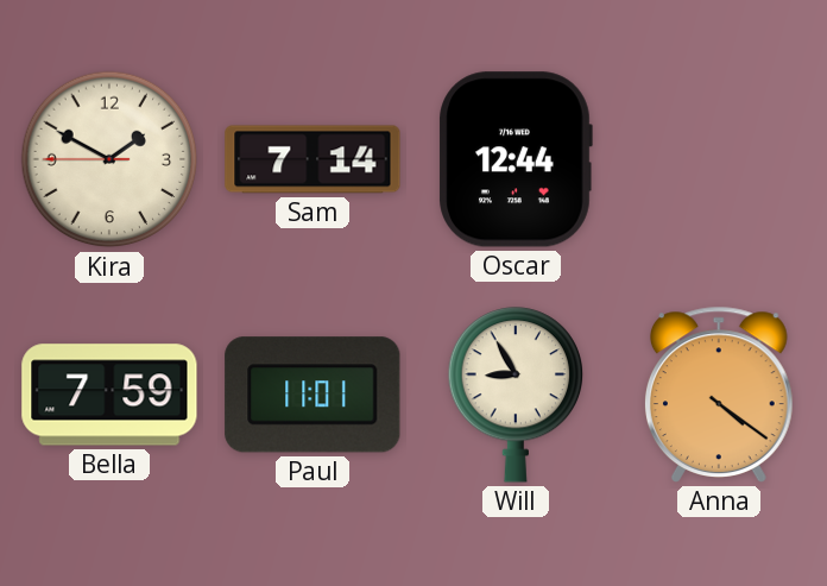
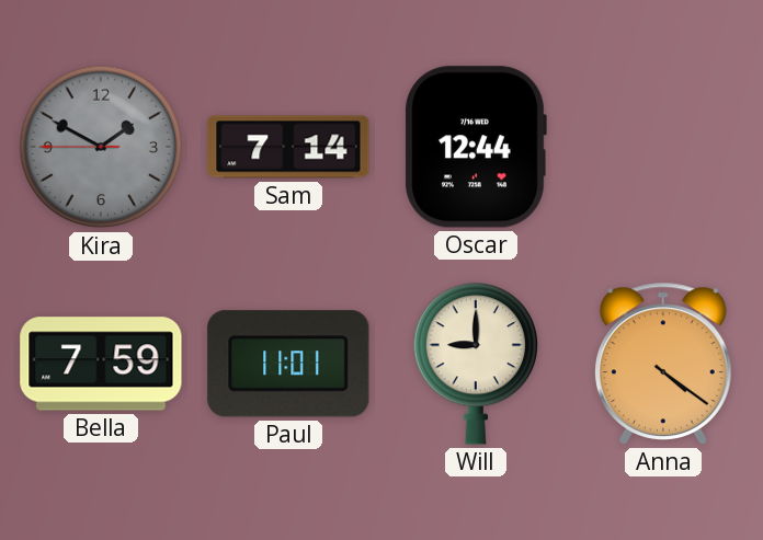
Kira dial: cream -> grey
Will: 8:55 -> 9:00
